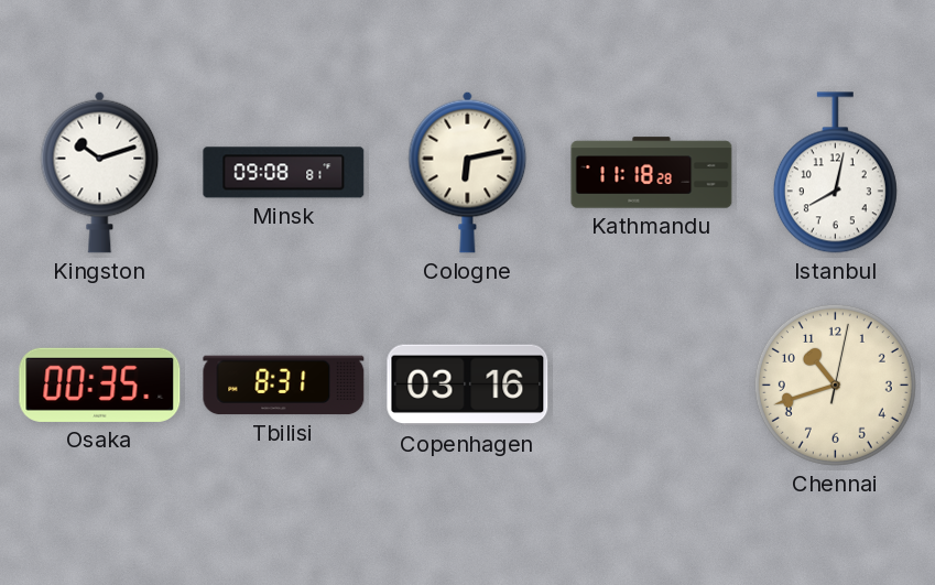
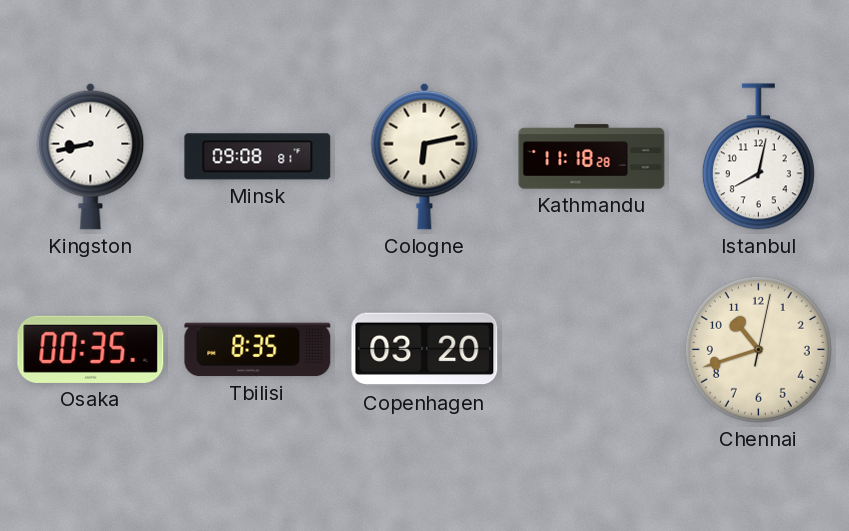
Kingston: 10:12 -> 8:43
Tbilisi: 8:31 -> 8:35
Copenhagen: 03:16 -> 03:20
